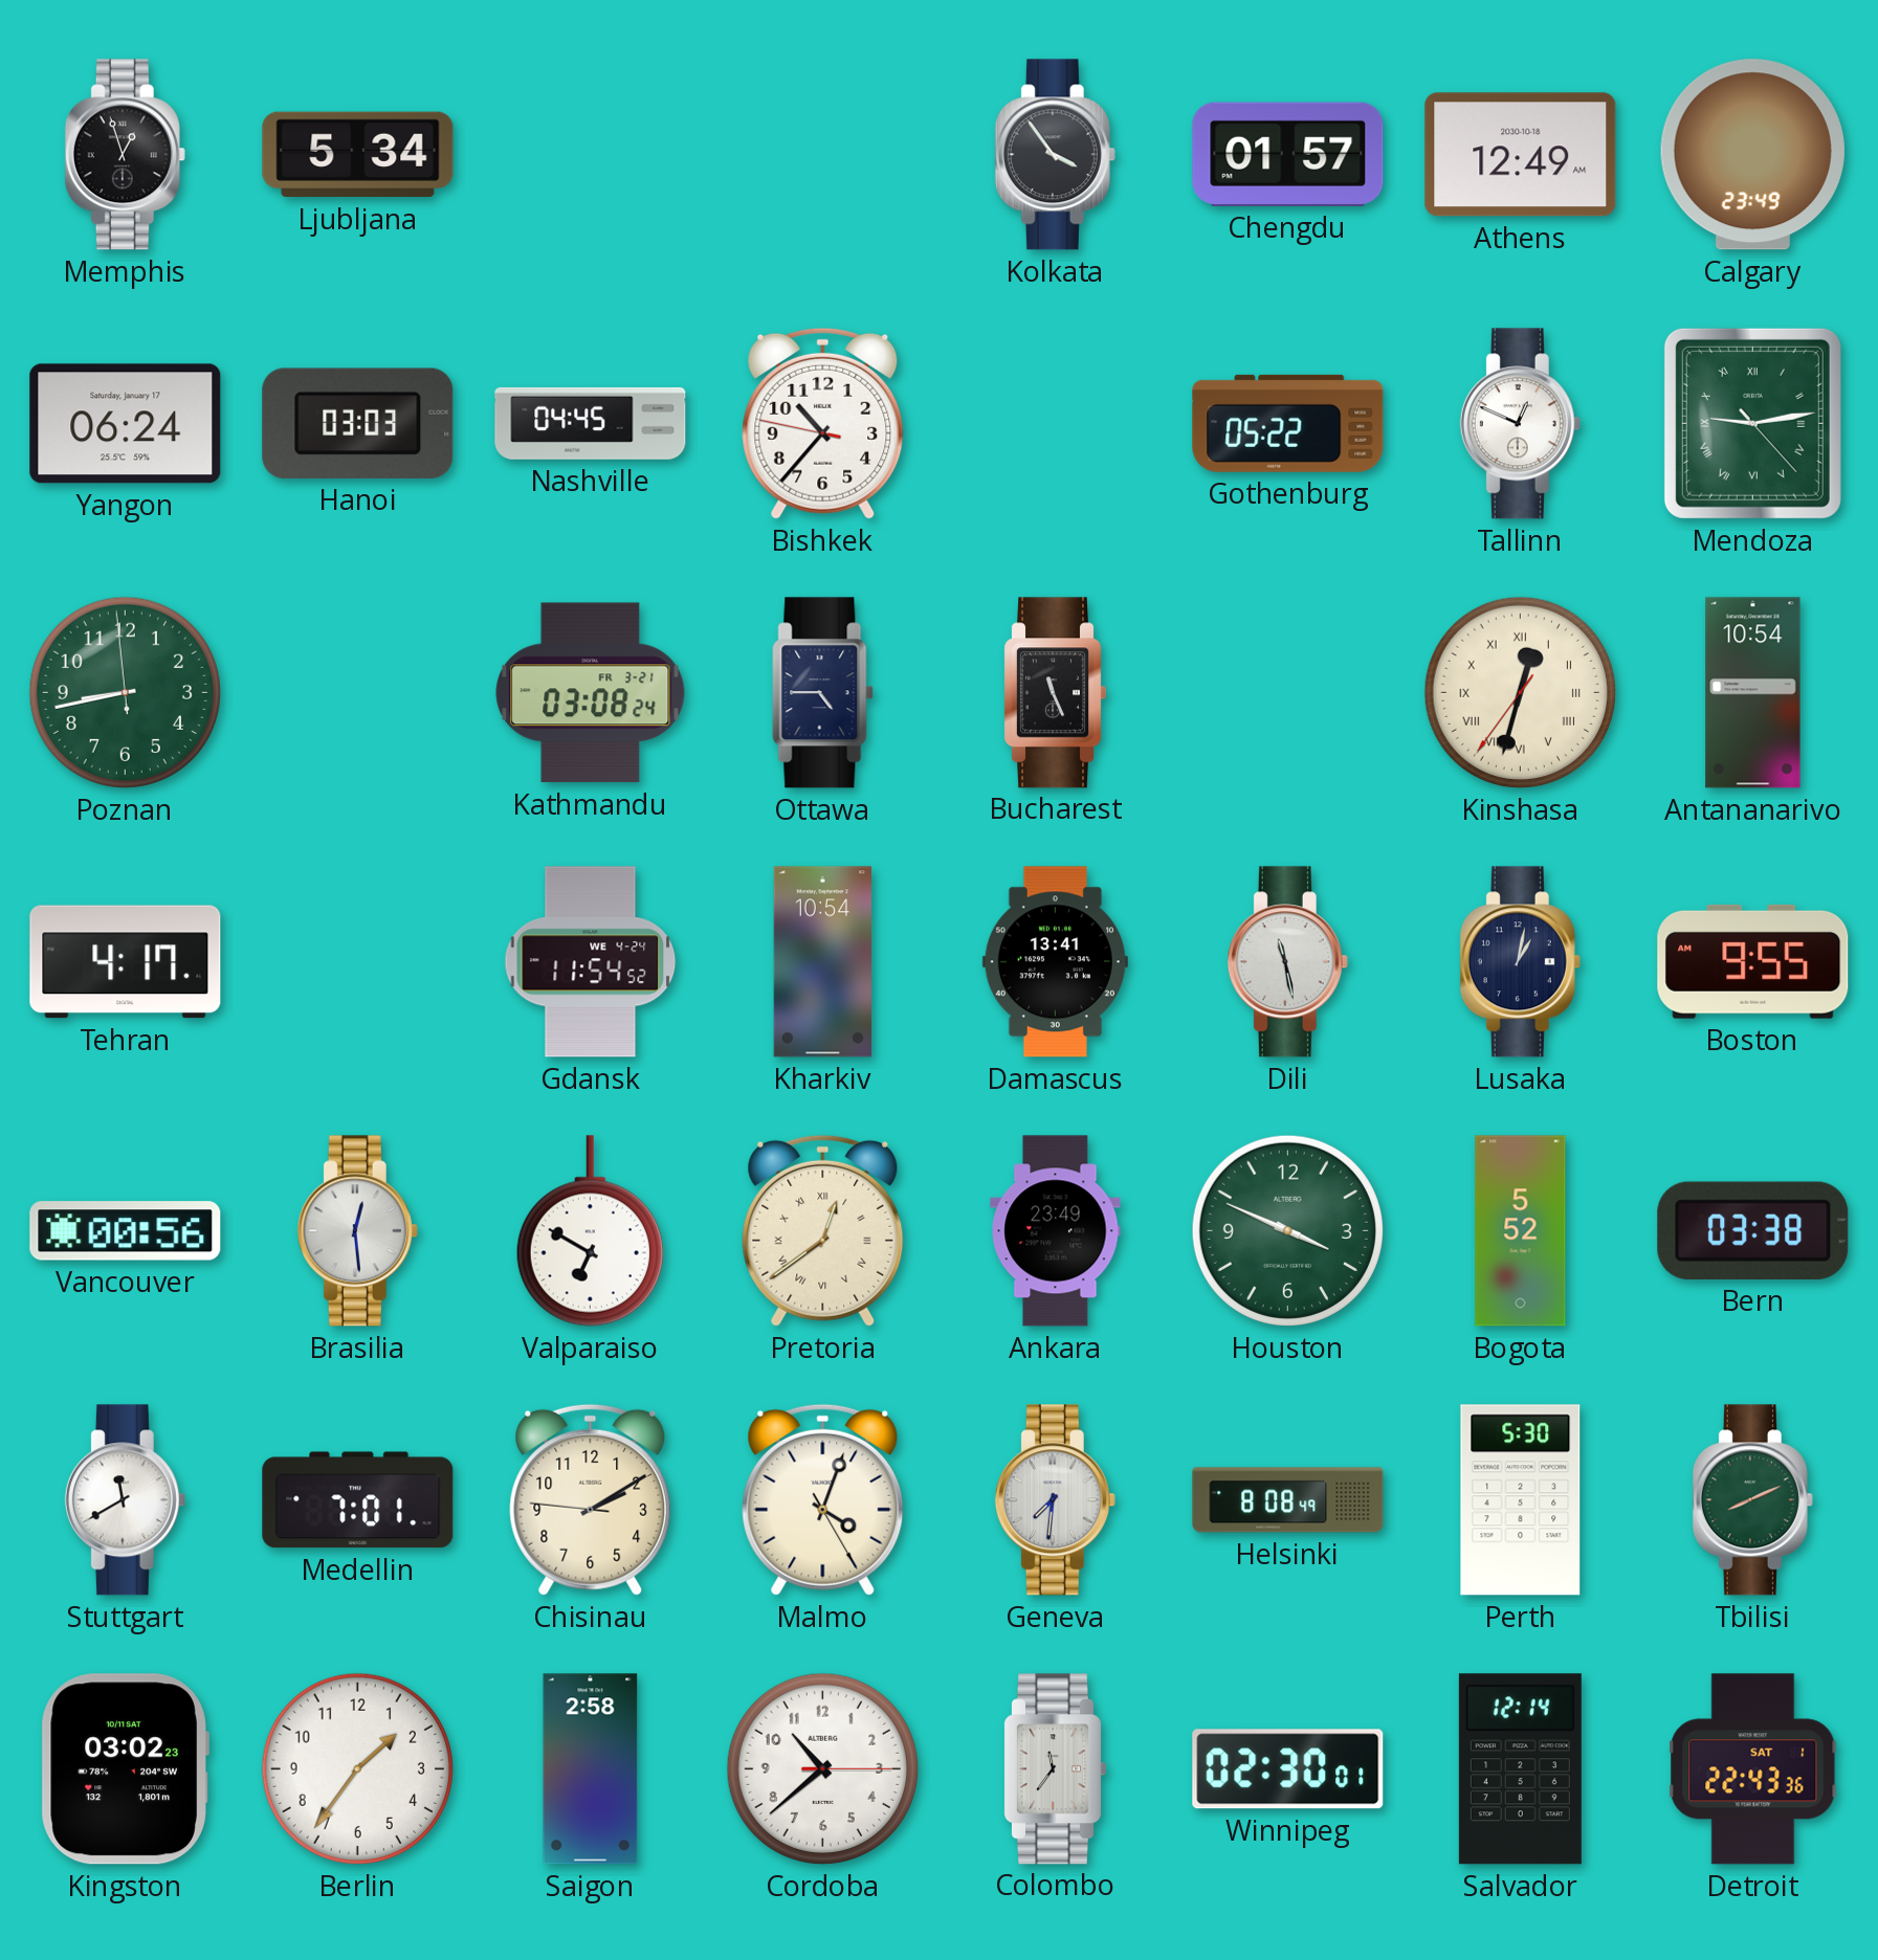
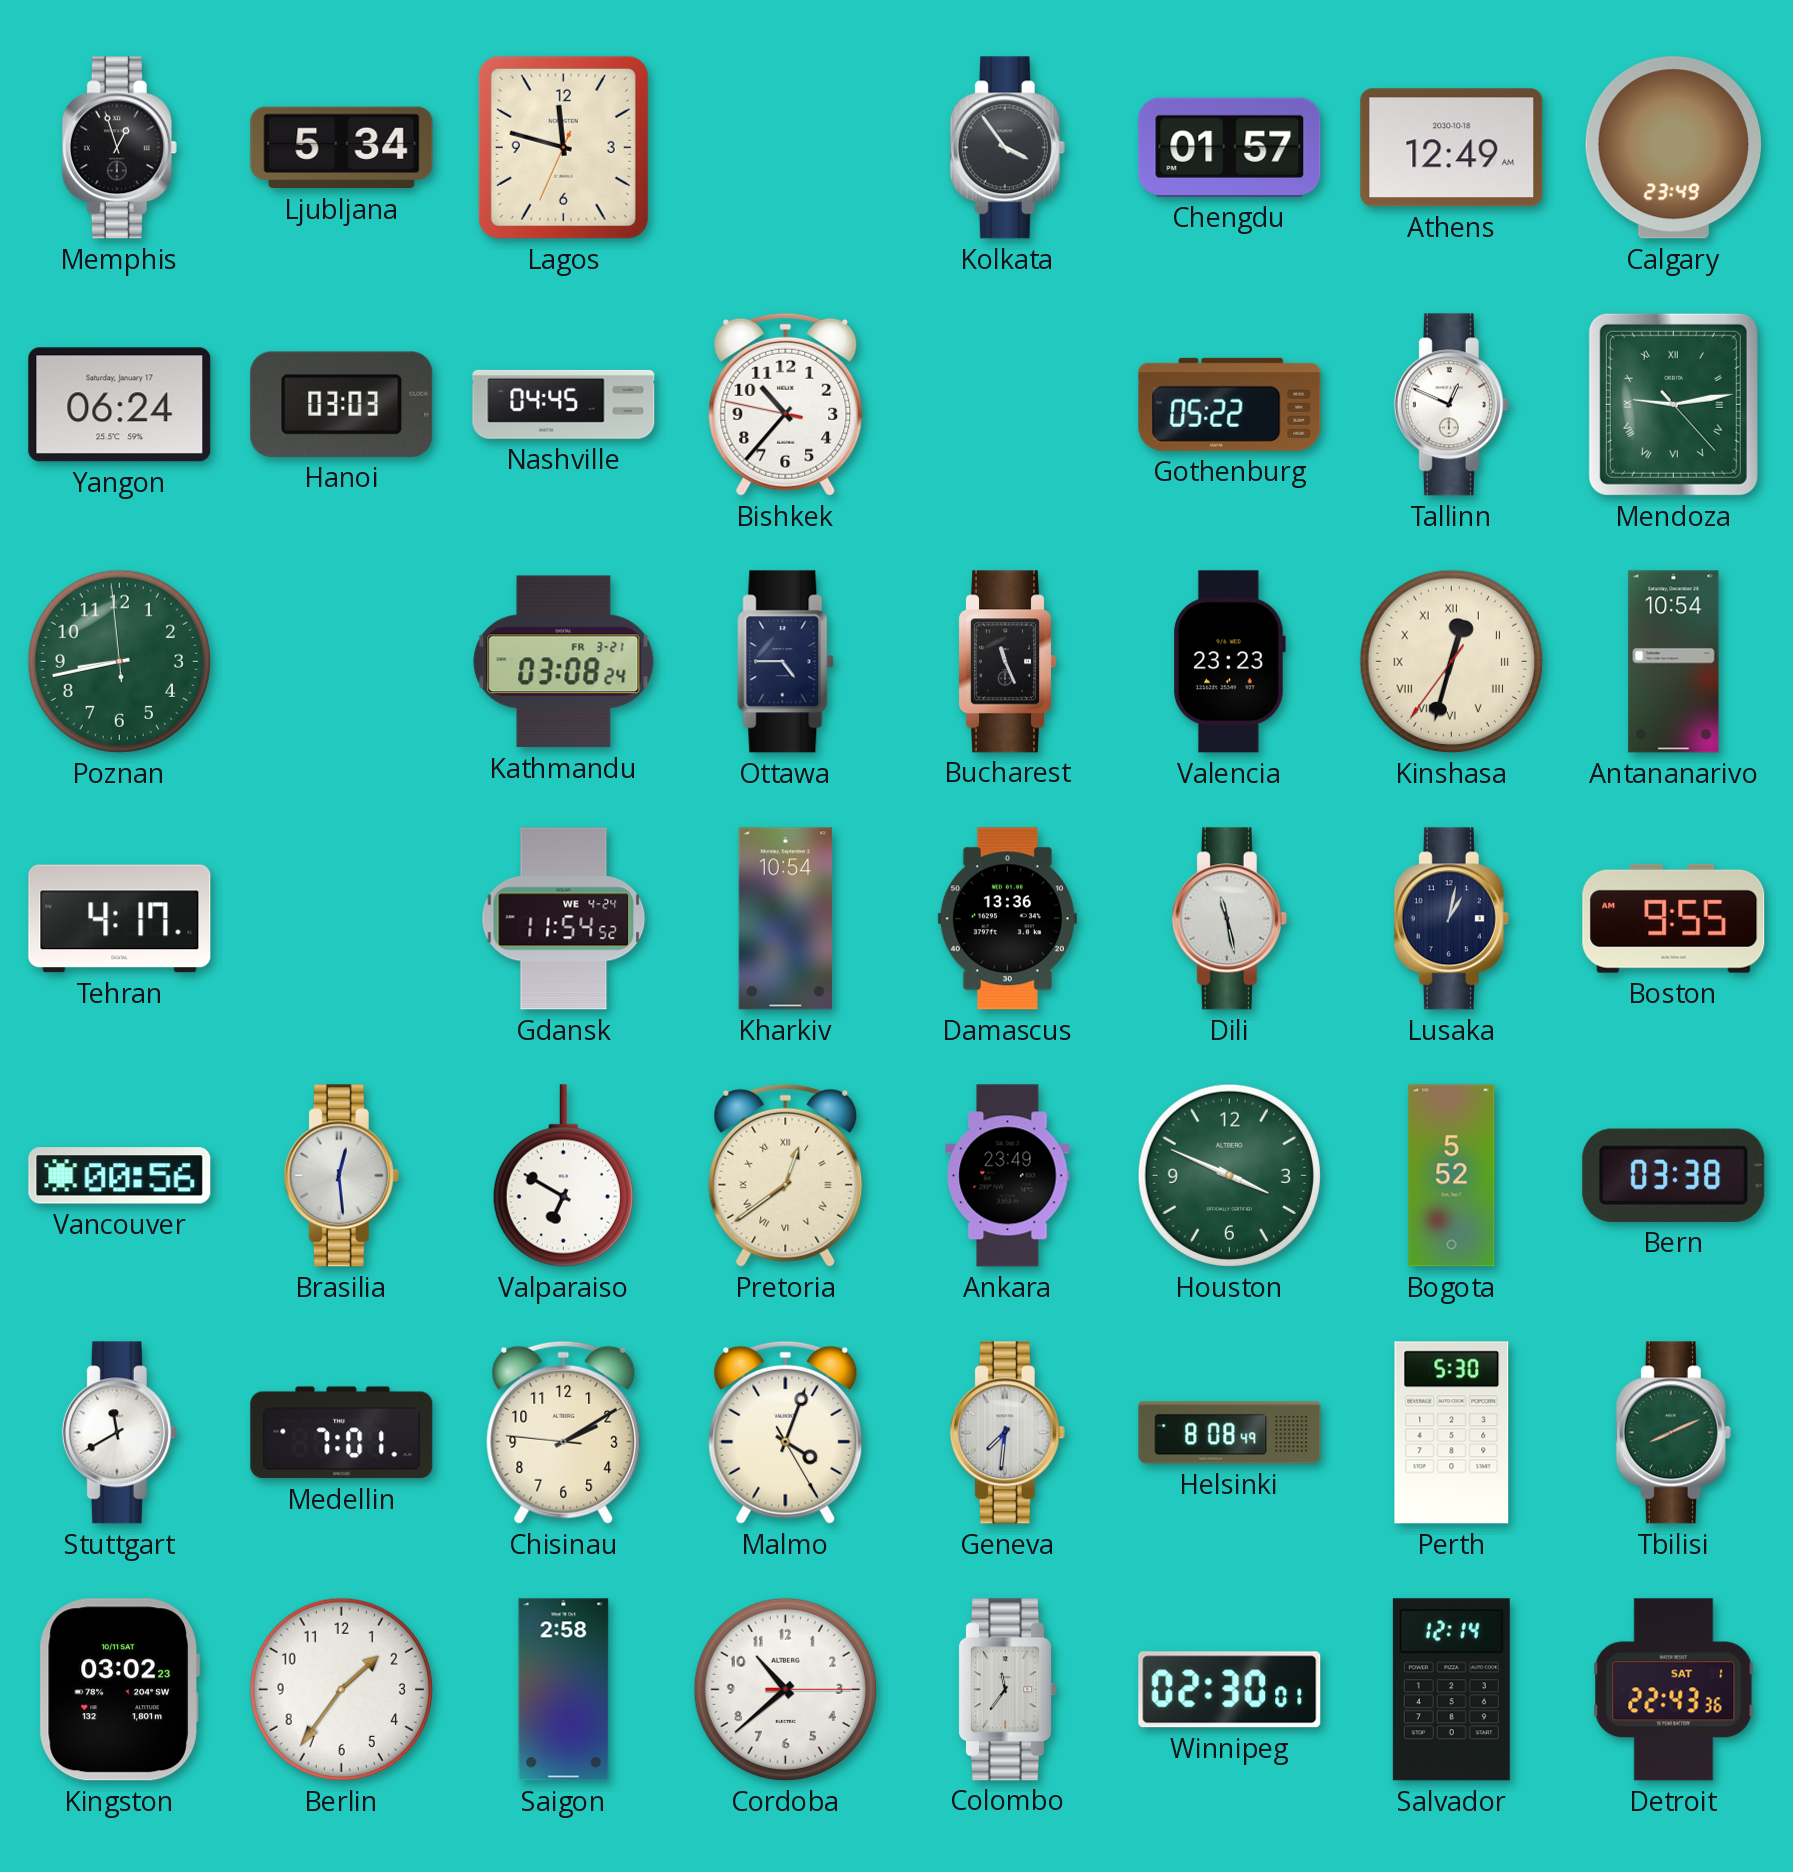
Lagos: none -> 11:47
Valencia: none -> 23:23
Damascus: 13:41 -> 13:36
